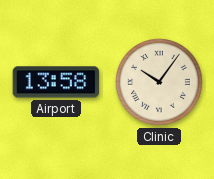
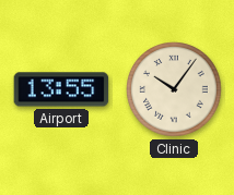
Airport: 13:58 -> 13:55
